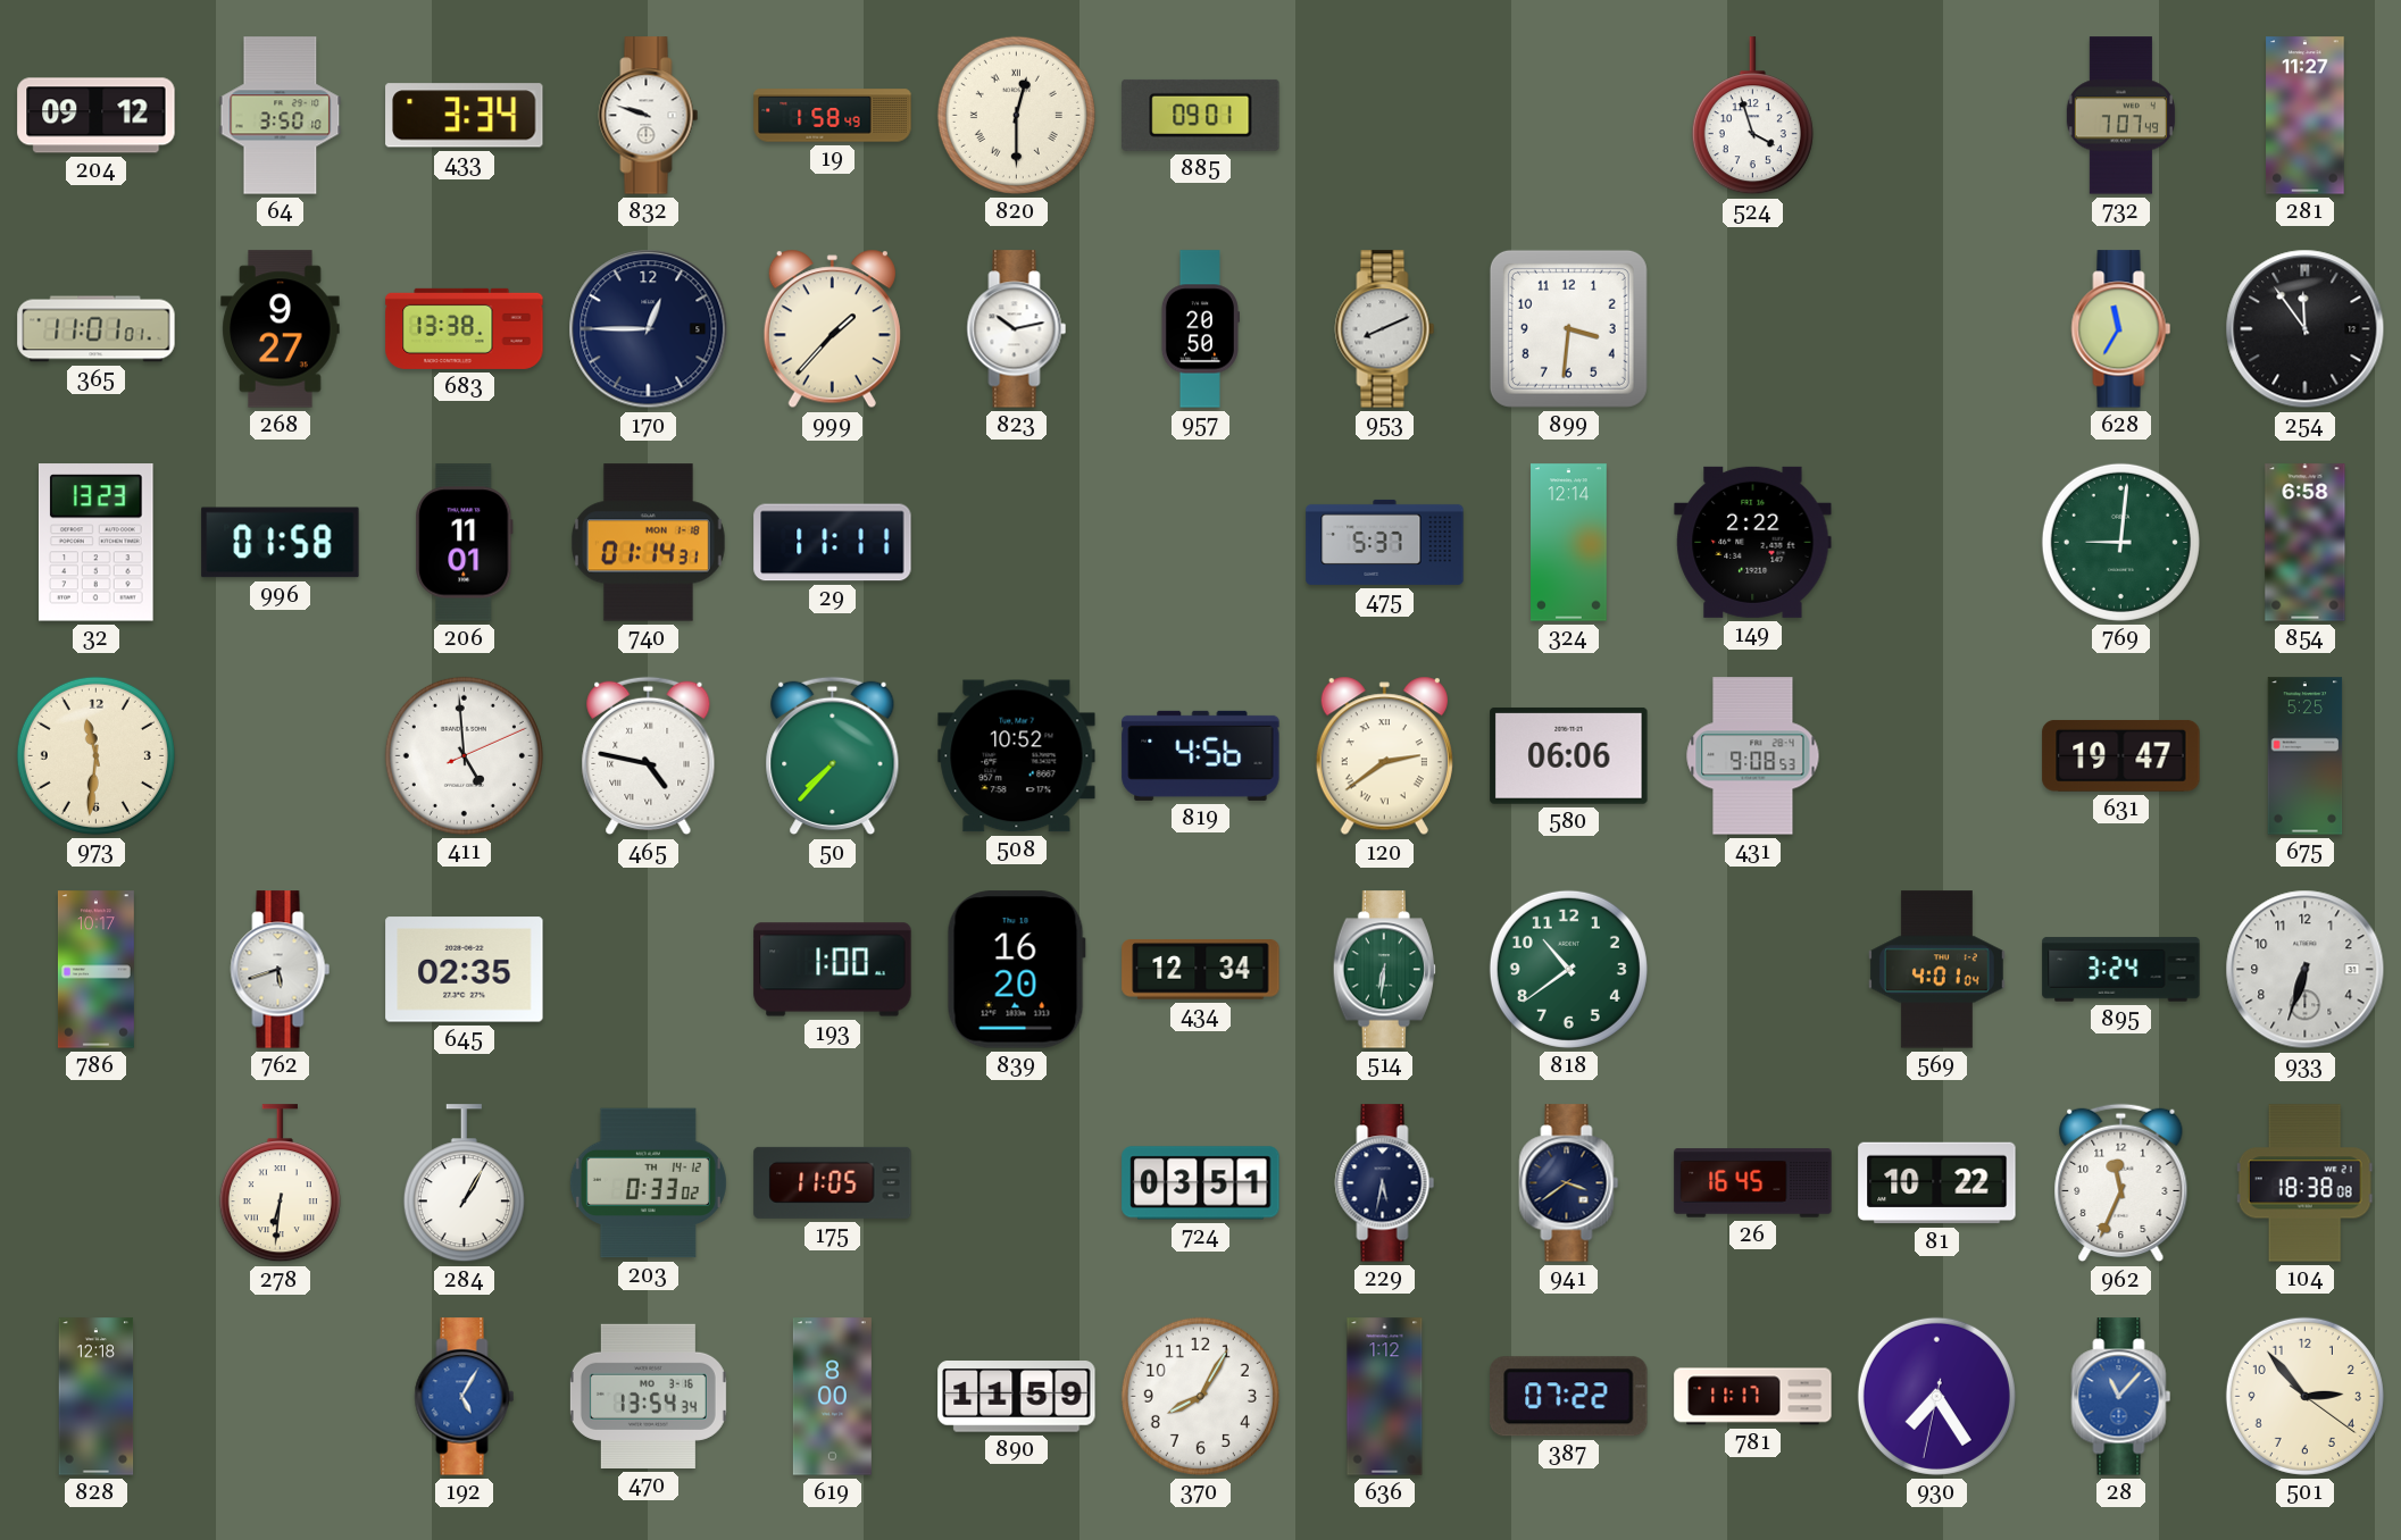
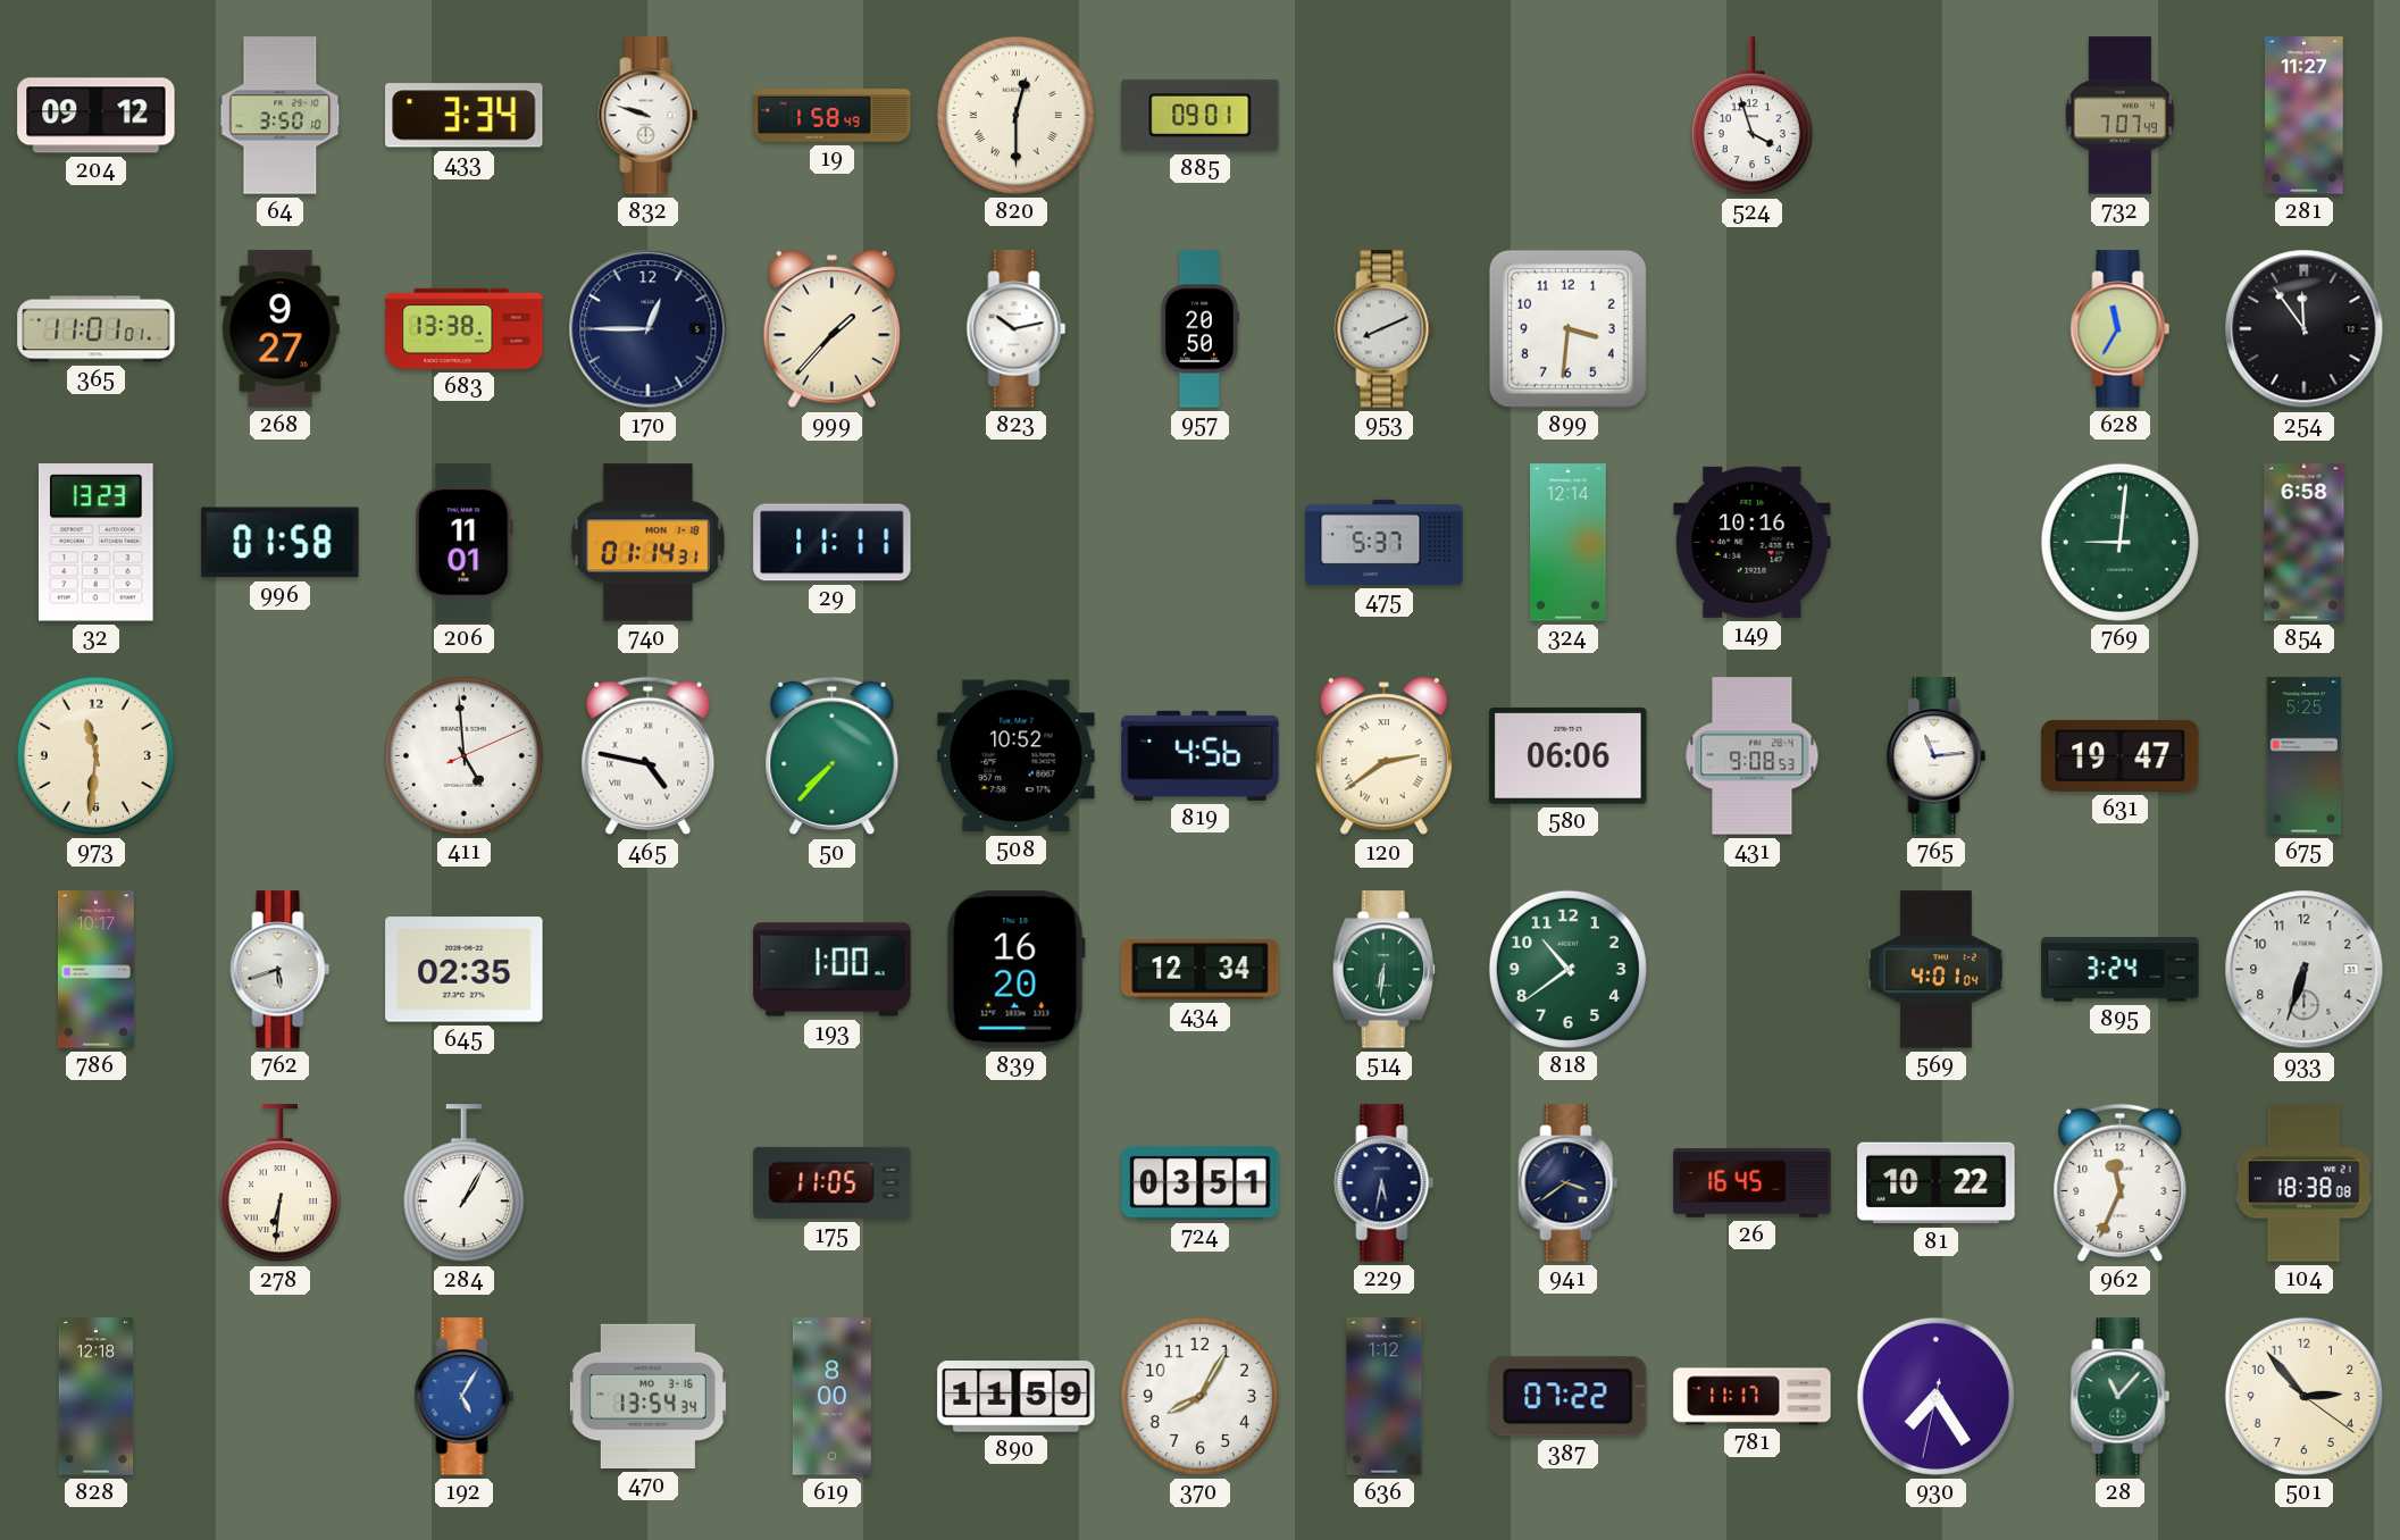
149: 2:22 -> 10:16
765: none -> 11:14
203: 0:33 -> none
28 dial: blue -> green
